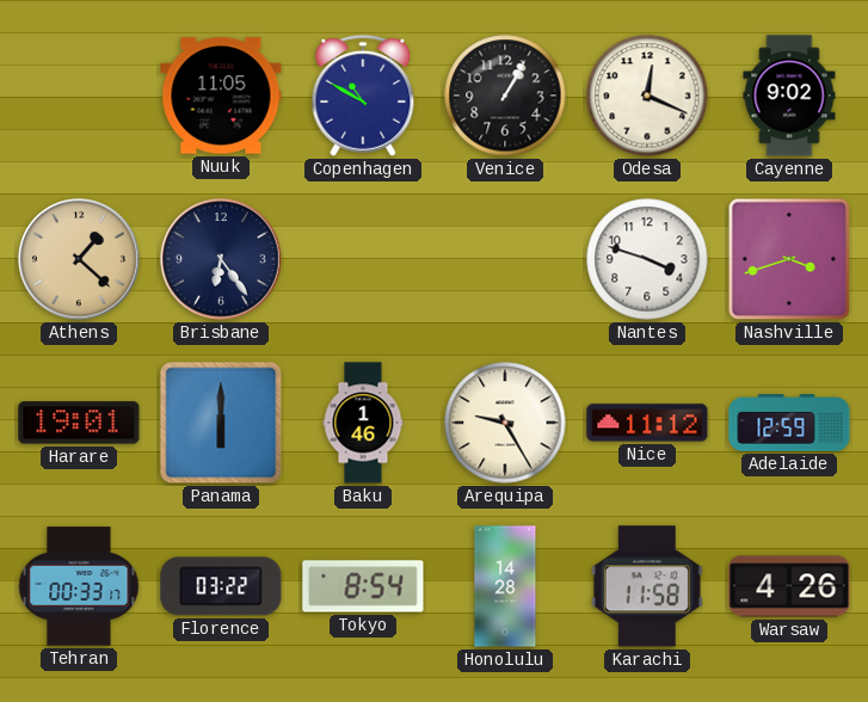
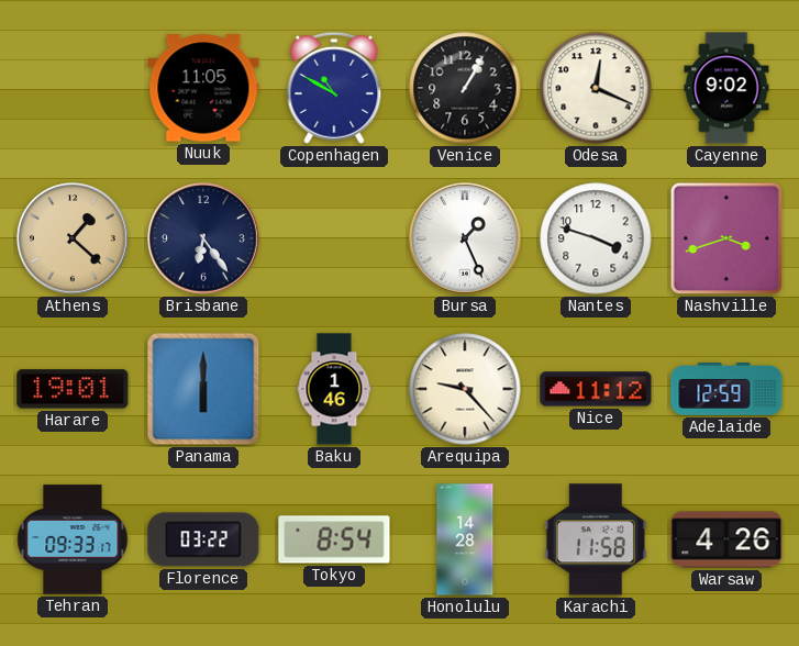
Bursa: none -> 1:26
Arequipa: 9:25 -> 9:23
Tehran: 00:33 -> 09:33
